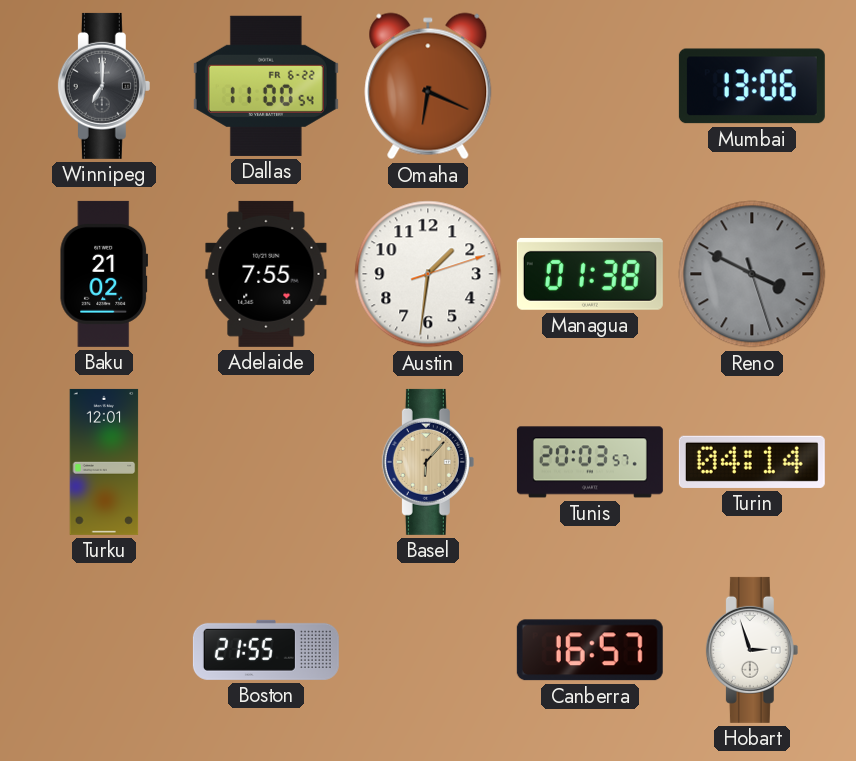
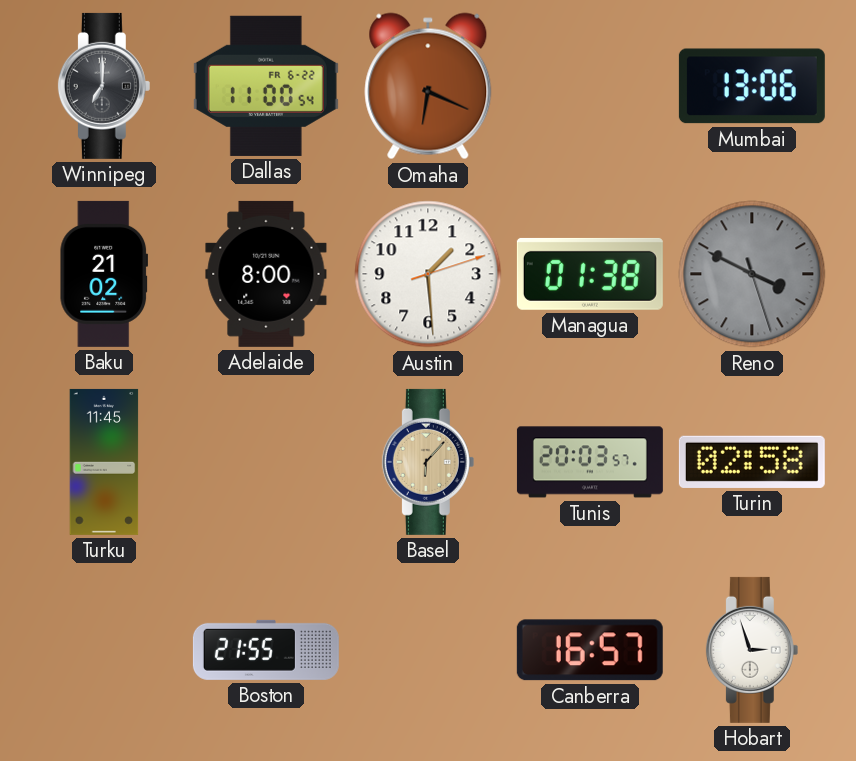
Adelaide: 7:55 -> 8:00
Austin: 1:31 -> 1:29
Turku: 12:01 -> 11:45
Turin: 04:14 -> 02:58
